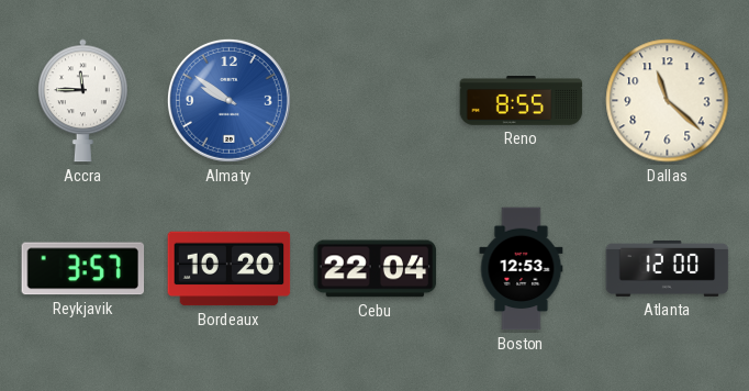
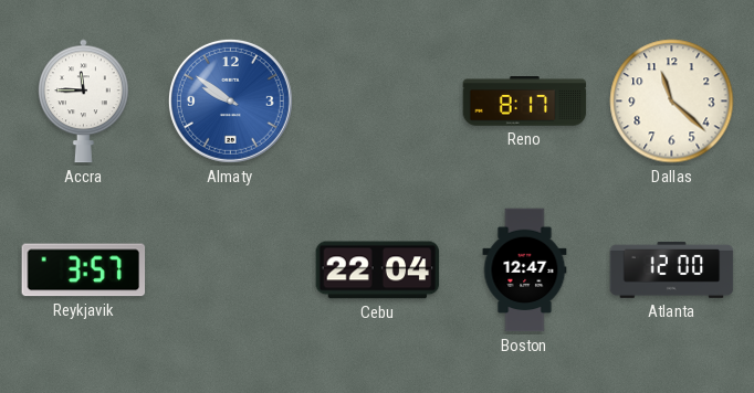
Reno: 8:55 -> 8:17
Bordeaux: 10:20 -> none
Boston: 12:53 -> 12:47
